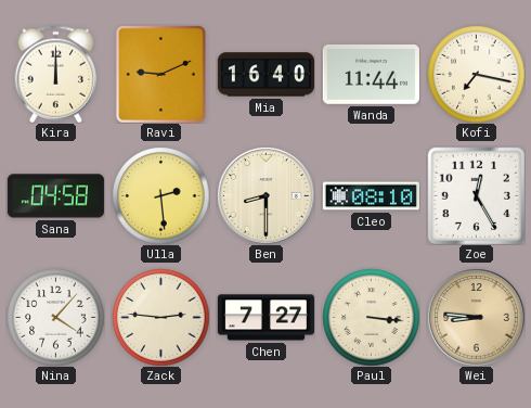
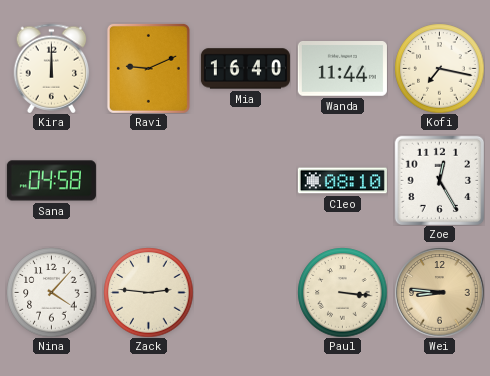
Ulla: 2:29 -> none
Ben: 8:30 -> none
Chen: 7:27 -> none
